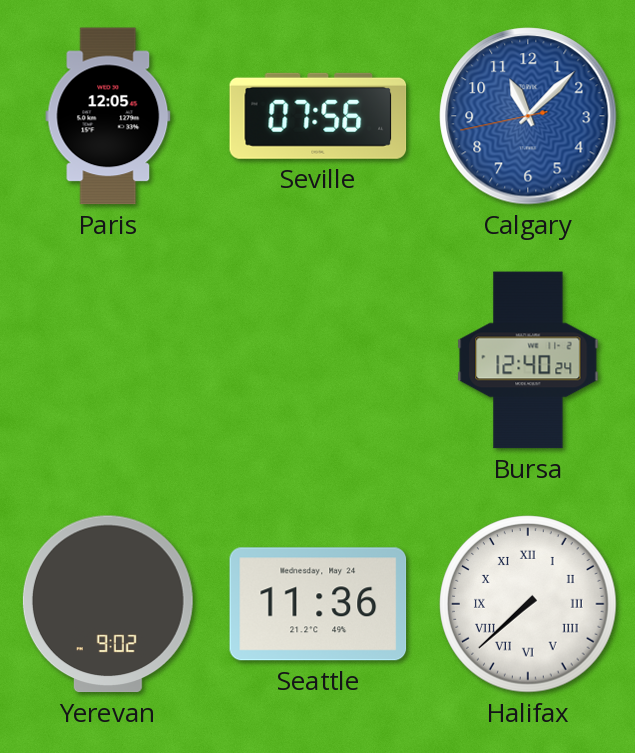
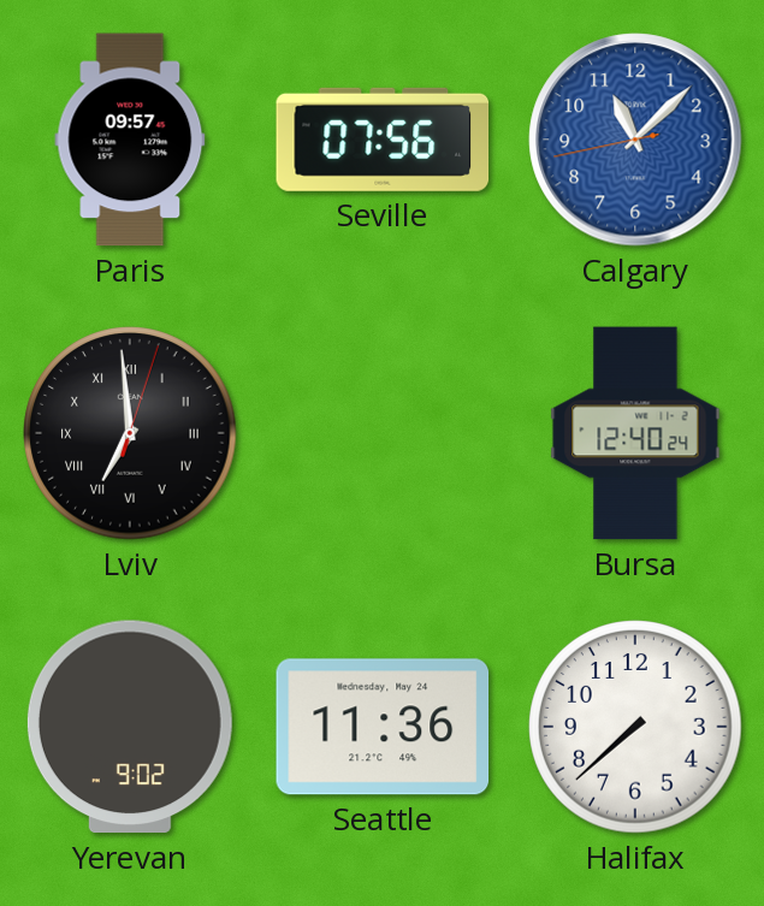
Paris: 12:05 -> 09:57
Lviv: none -> 6:59
Halifax numerals: Roman -> Arabic
